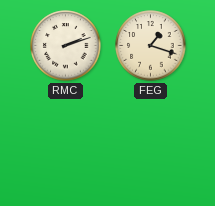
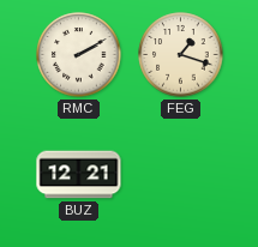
RMC: 2:12 -> 2:10
BUZ: none -> 12:21
